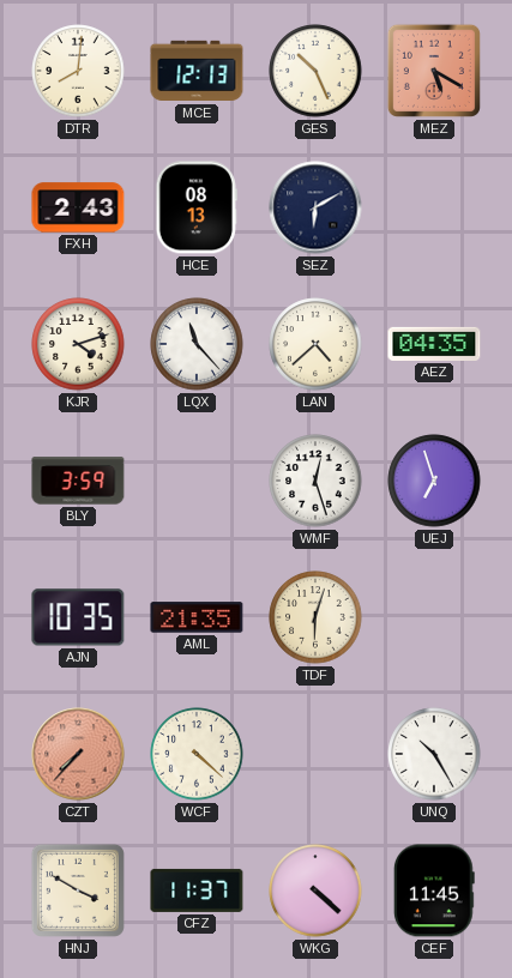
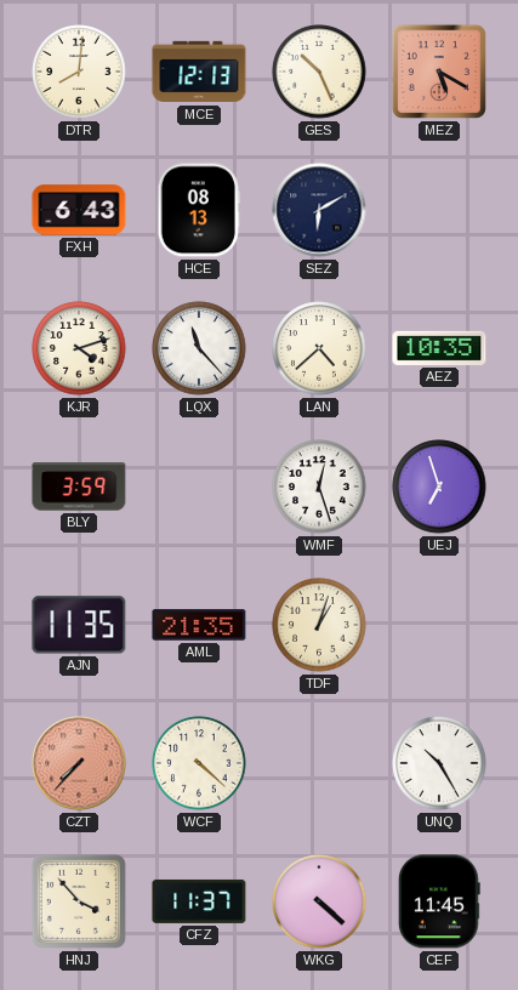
FXH: 2:43 -> 6:43
AEZ: 04:35 -> 10:35
AJN: 10:35 -> 11:35
TDF: 6:03 -> 1:03
HNJ: 3:50 -> 3:53
